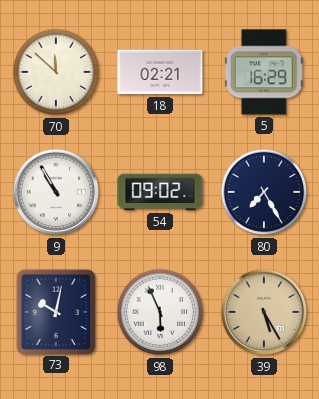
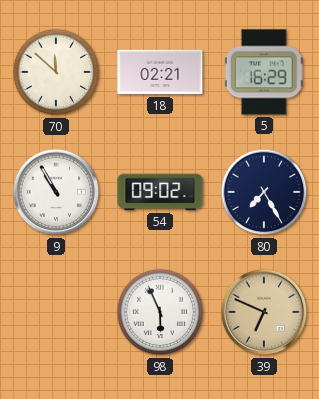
73: 10:02 -> none
39: 5:25 -> 6:49
